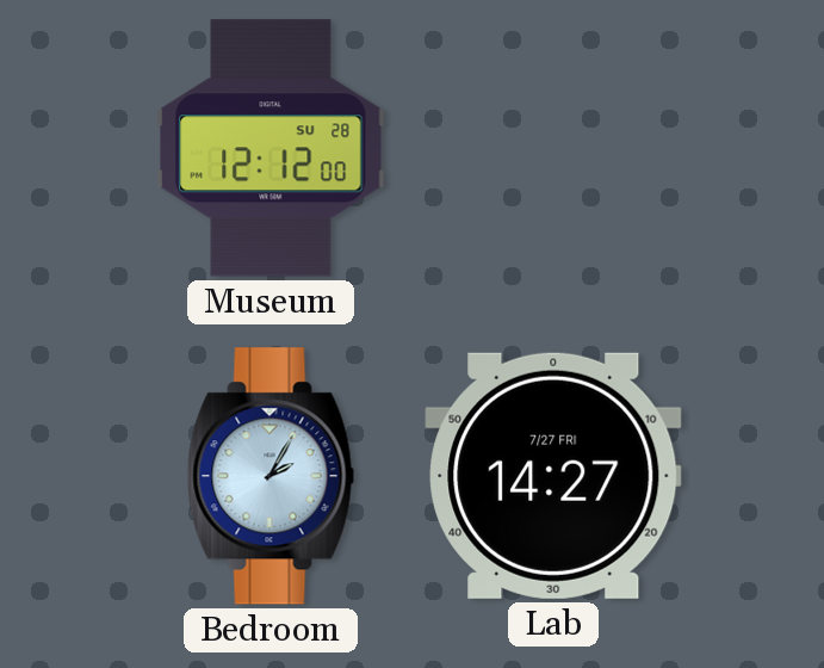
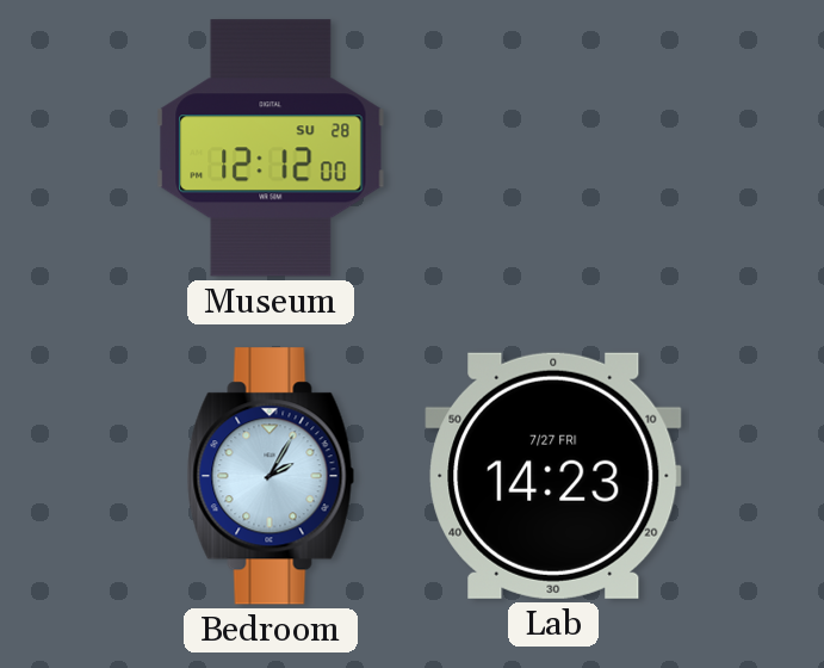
Lab: 14:27 -> 14:23
